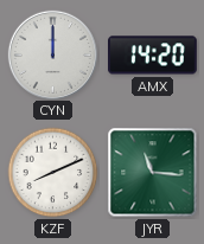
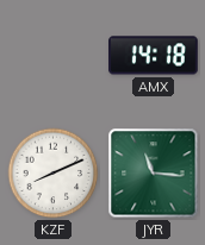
CYN: 12:00 -> none
AMX: 14:20 -> 14:18
